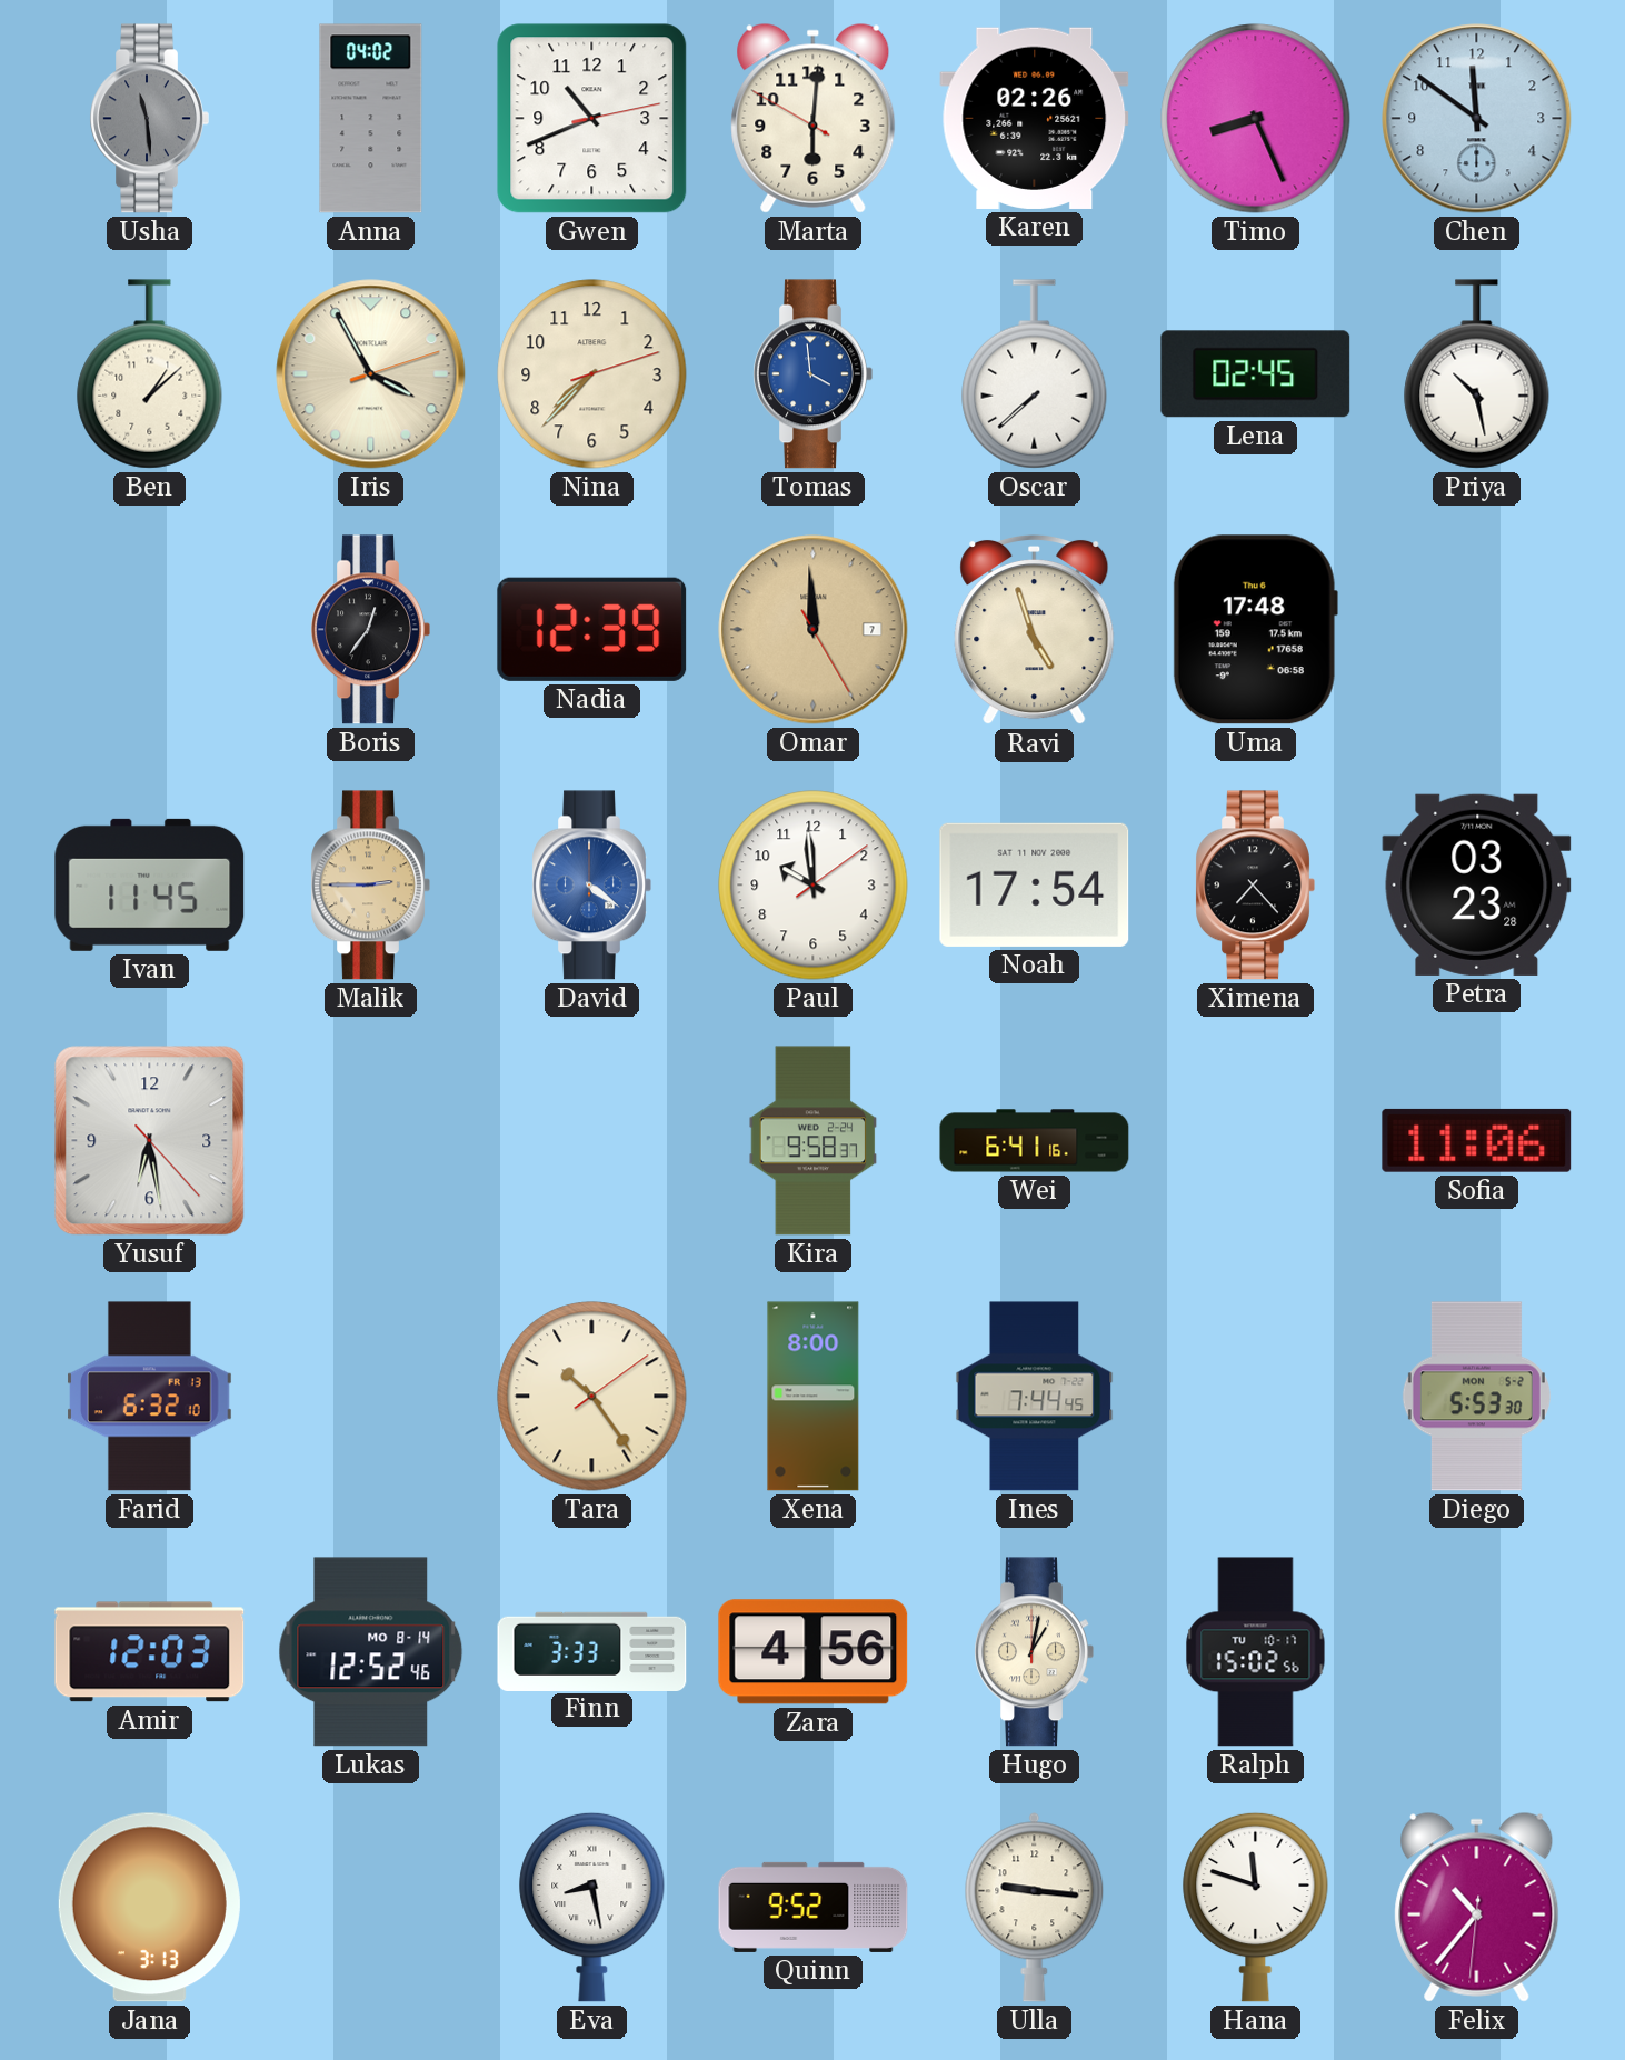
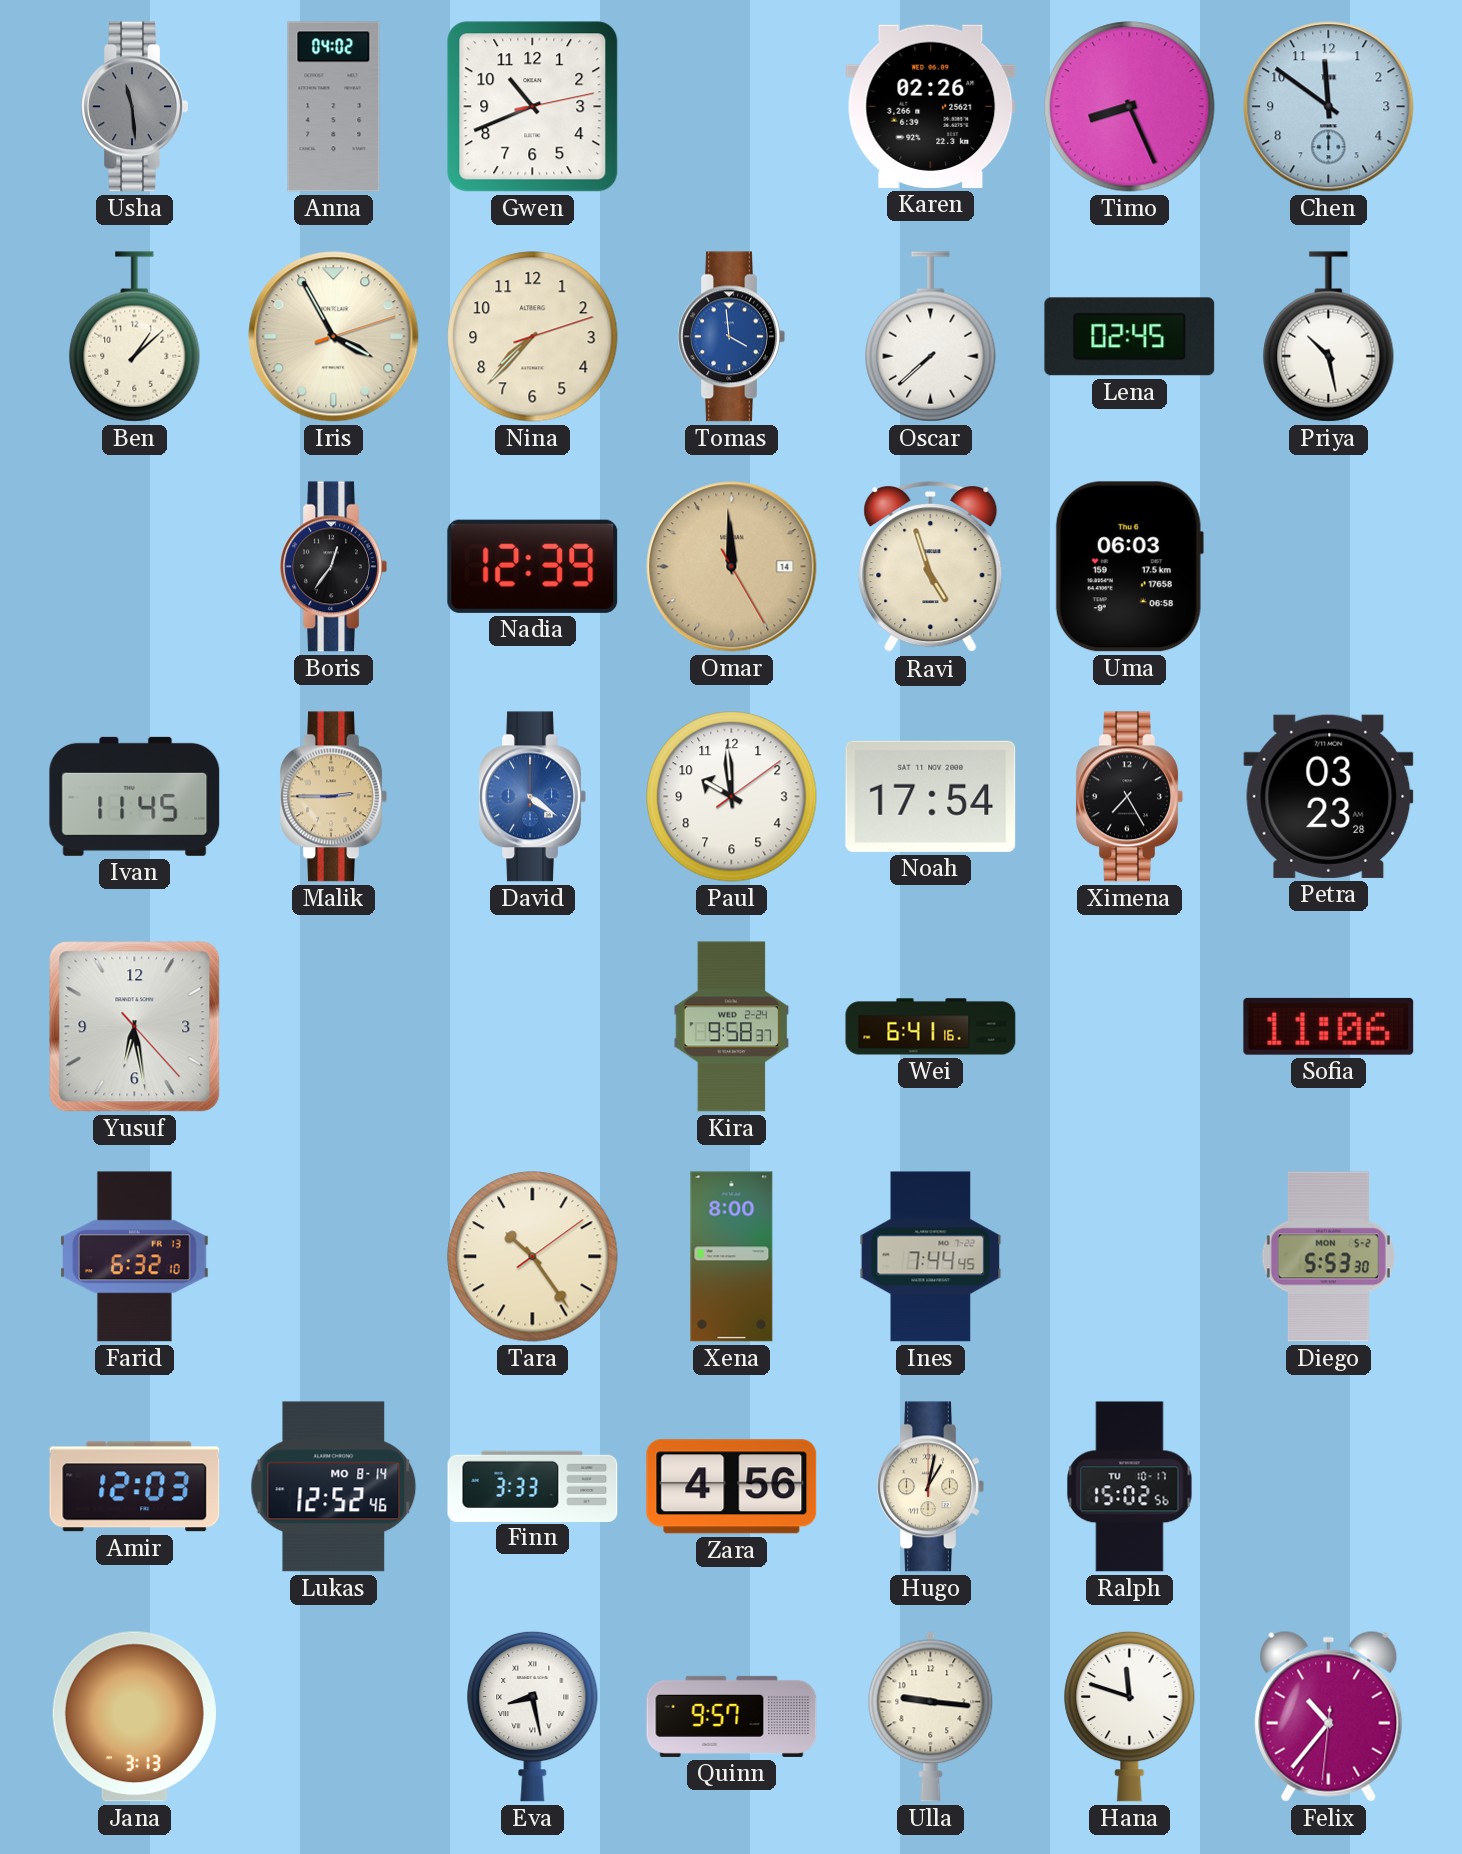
Marta: 6:00 -> none
Omar date: 7 -> 14
Uma: 17:48 -> 06:03
Ximena: 7:23 -> 7:25
Quinn: 9:52 -> 9:57
